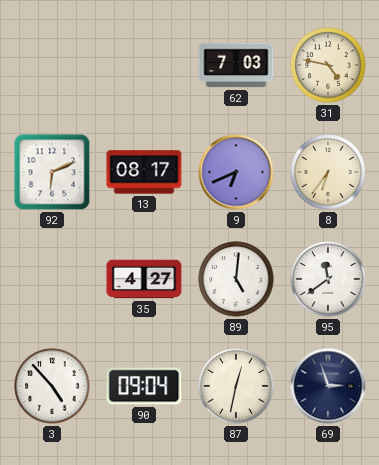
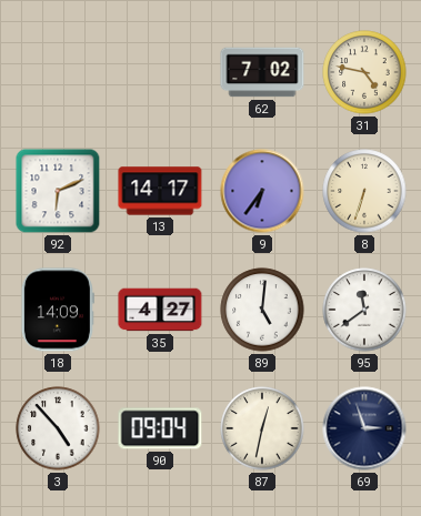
62: 7:03 -> 7:02
13: 08:17 -> 14:17
9: 6:41 -> 6:36
8: 6:36 -> 6:33
18: none -> 14:09
